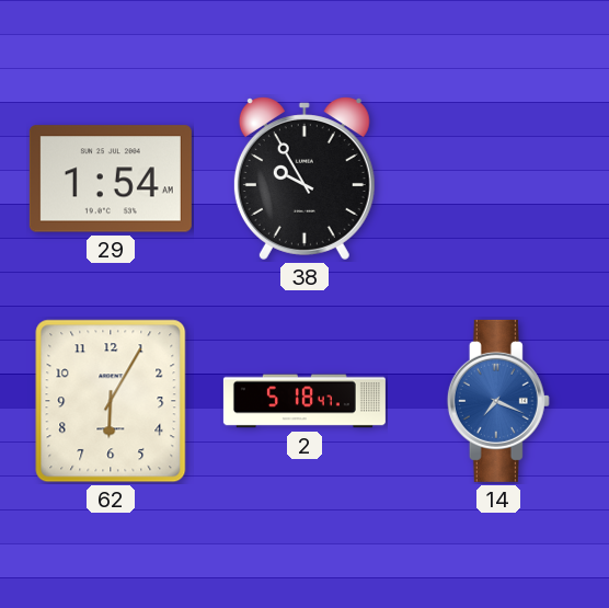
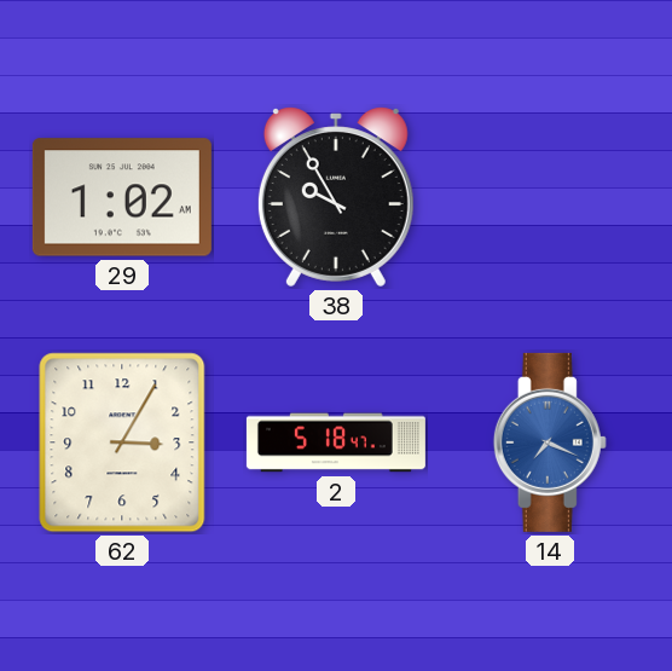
29: 1:54 -> 1:02
62: 6:05 -> 3:05
